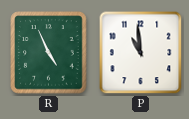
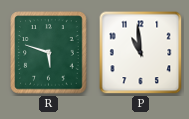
R: 4:56 -> 5:48
